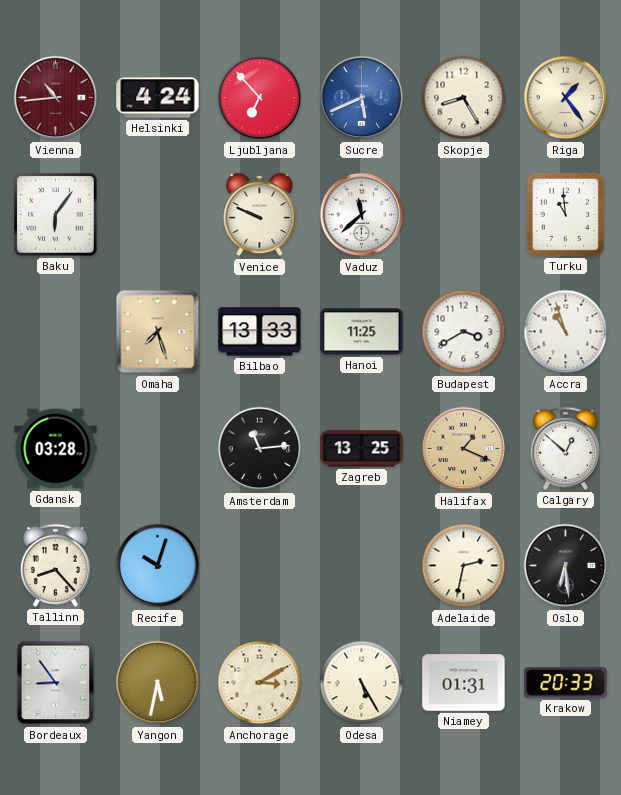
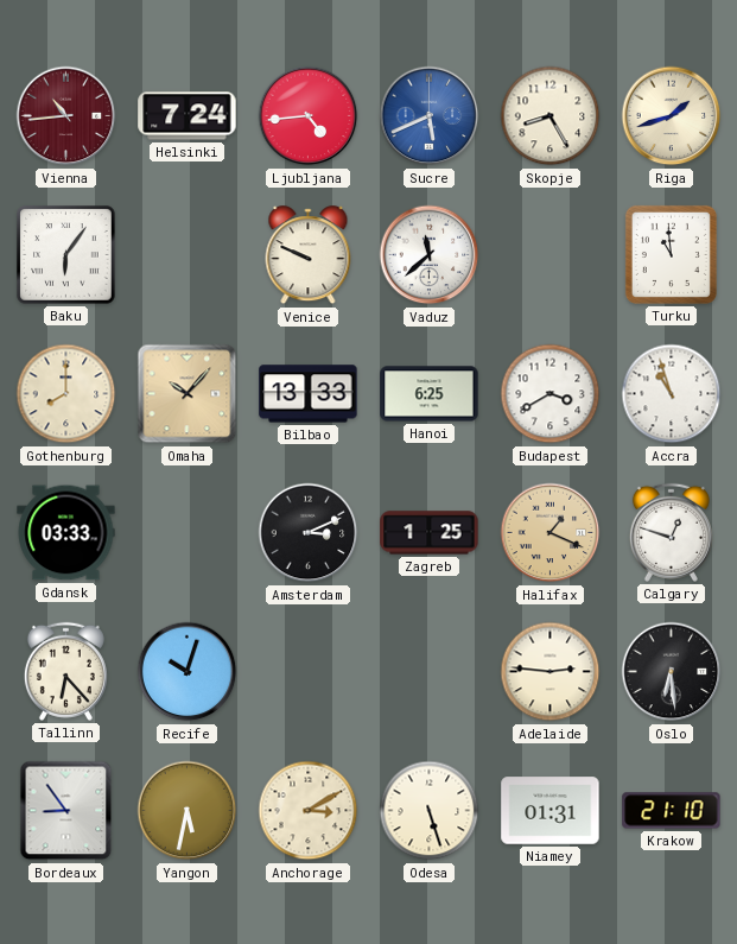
Helsinki: 4:24 -> 7:24
Ljubljana: 6:53 -> 4:44
Riga: 1:24 -> 1:42
Gothenburg: none -> 8:00
Omaha: 7:27 -> 10:07
Hanoi: 11:25 -> 6:25
Gdansk: 03:28 -> 03:33
Amsterdam: 11:14 -> 3:11
Zagreb: 13:25 -> 1:25
Calgary: 12:52 -> 12:48
Tallinn: 8:23 -> 6:23
Adelaide: 2:32 -> 2:46
Odesa: 5:25 -> 5:27
Krakow: 20:33 -> 21:10
